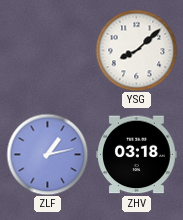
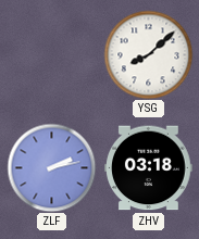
ZLF: 1:13 -> 2:13
